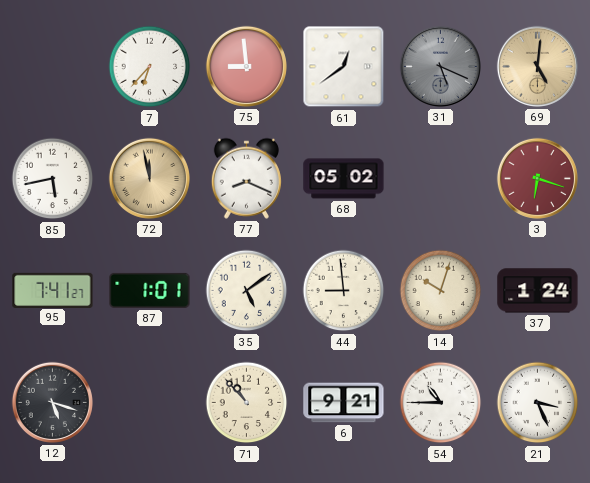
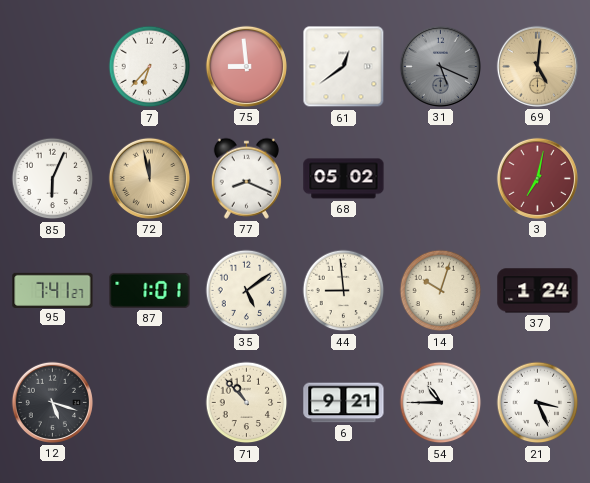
85: 5:43 -> 6:04
3: 6:18 -> 7:02
